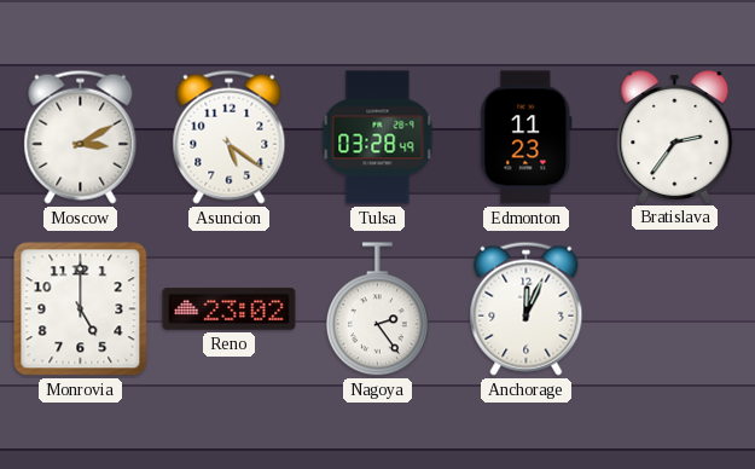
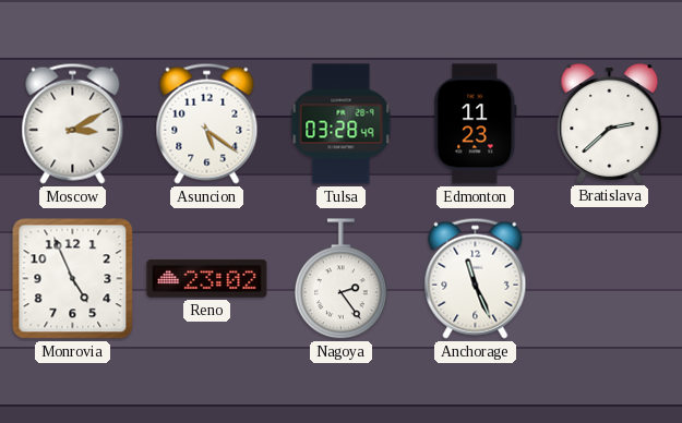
Bratislava: 2:36 -> 2:38
Monrovia: 5:00 -> 4:56
Anchorage: 12:04 -> 11:26
